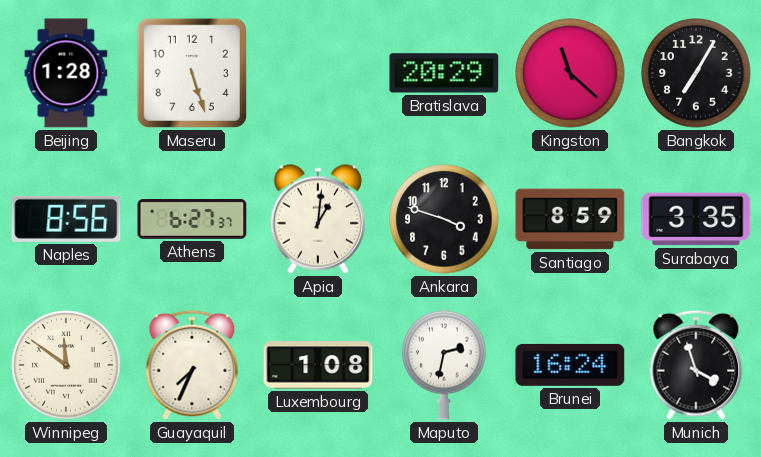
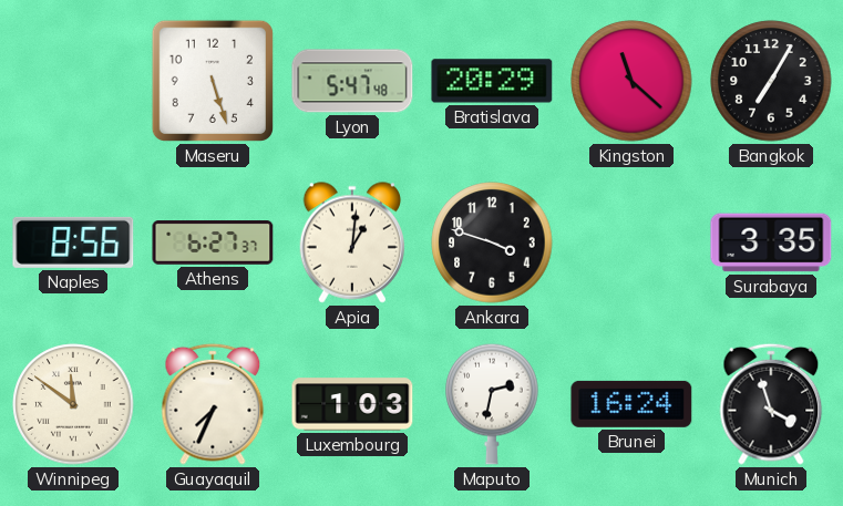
Beijing: 1:28 -> none
Lyon: none -> 5:47
Santiago: 8:59 -> none
Luxembourg: 1:08 -> 1:03
